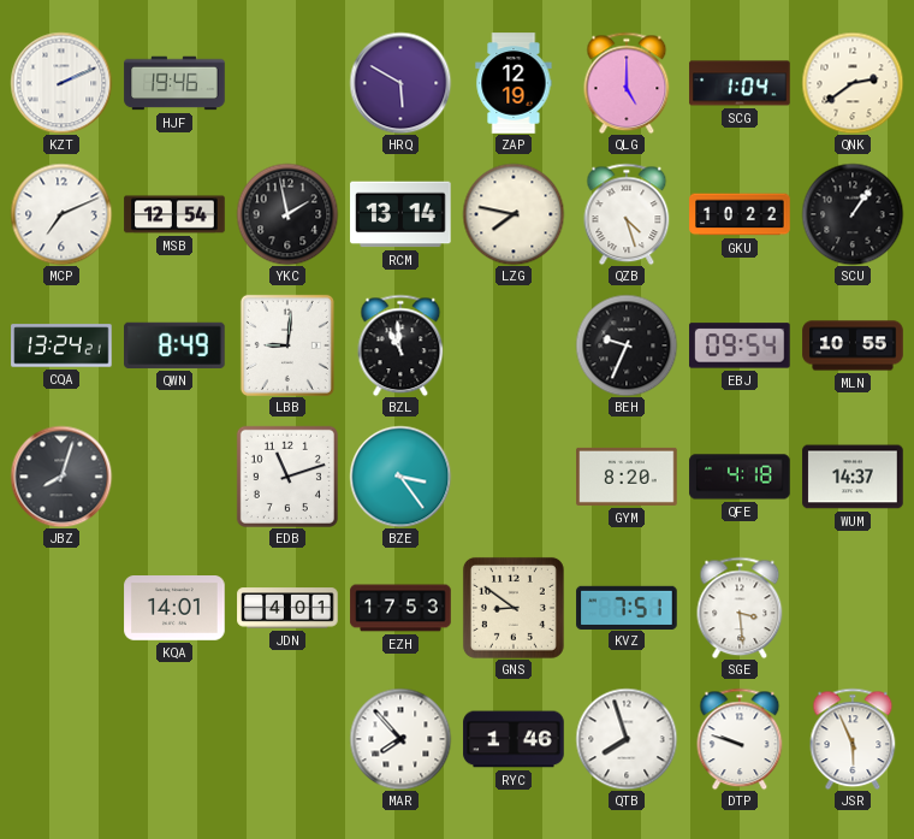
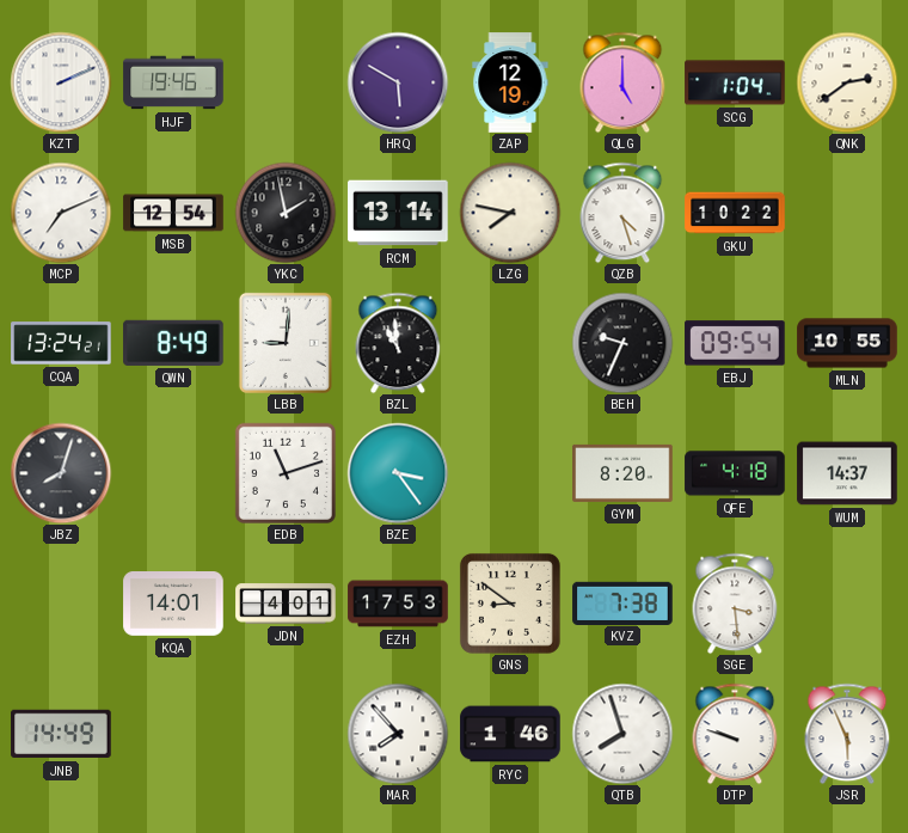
SCU: 1:06 -> none
KVZ: 7:51 -> 7:38
JNB: none -> 14:49
